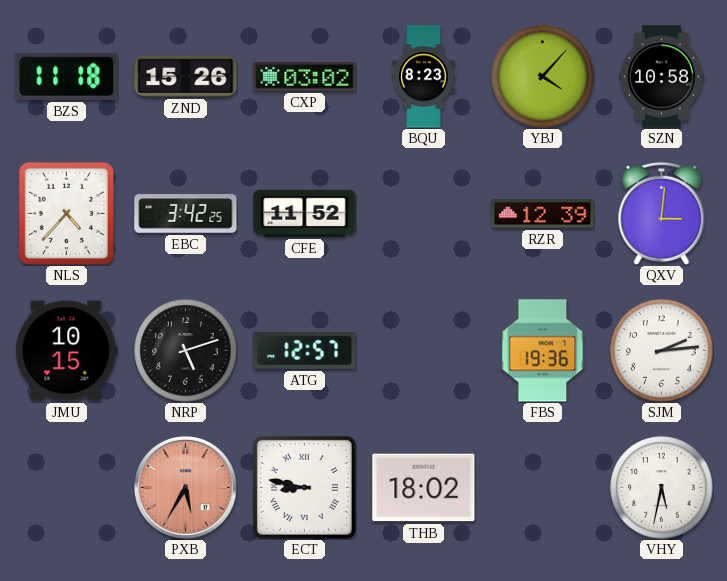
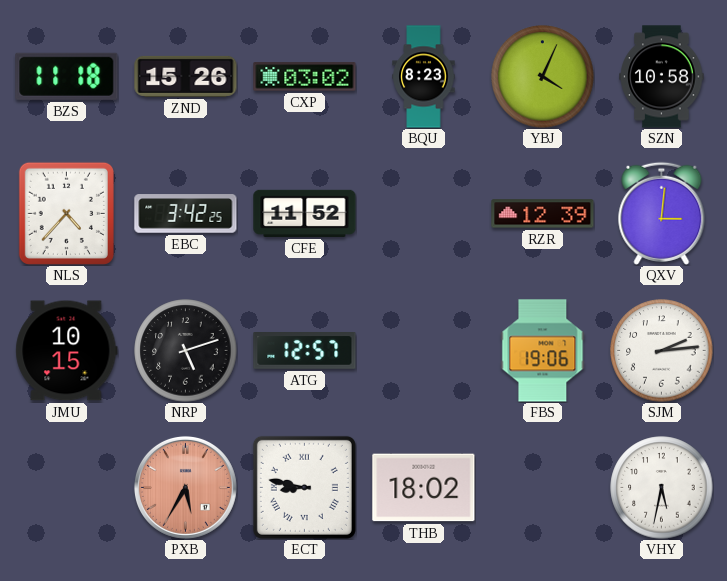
YBJ: 4:07 -> 4:04
FBS: 19:36 -> 19:06
